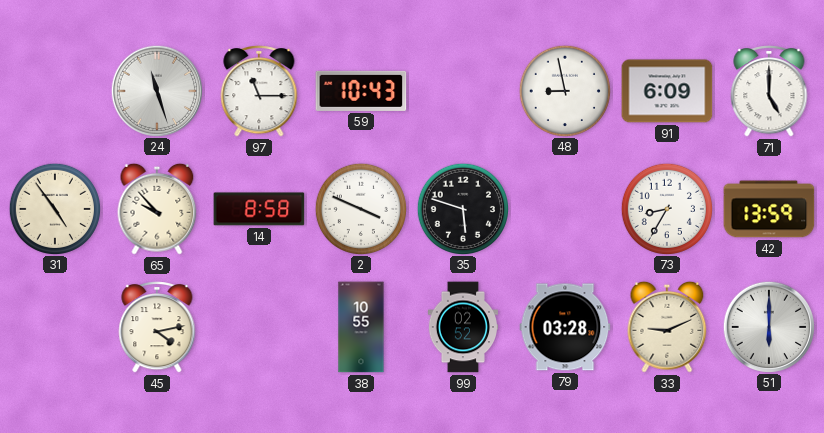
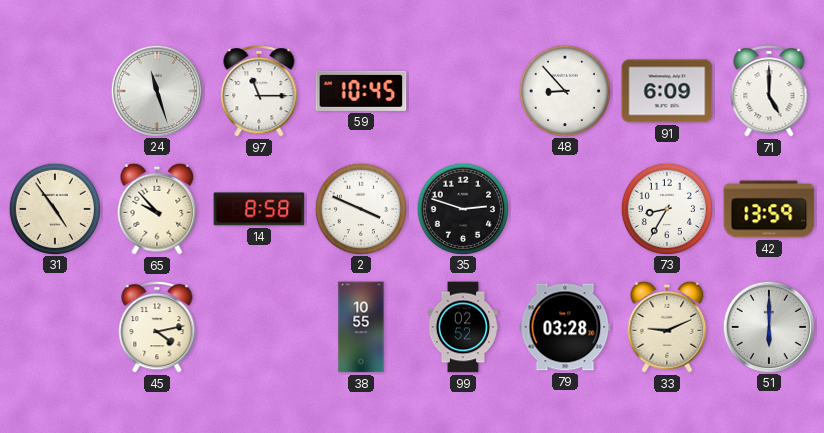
59: 10:43 -> 10:45
48: 8:58 -> 8:53
35: 5:48 -> 2:48
